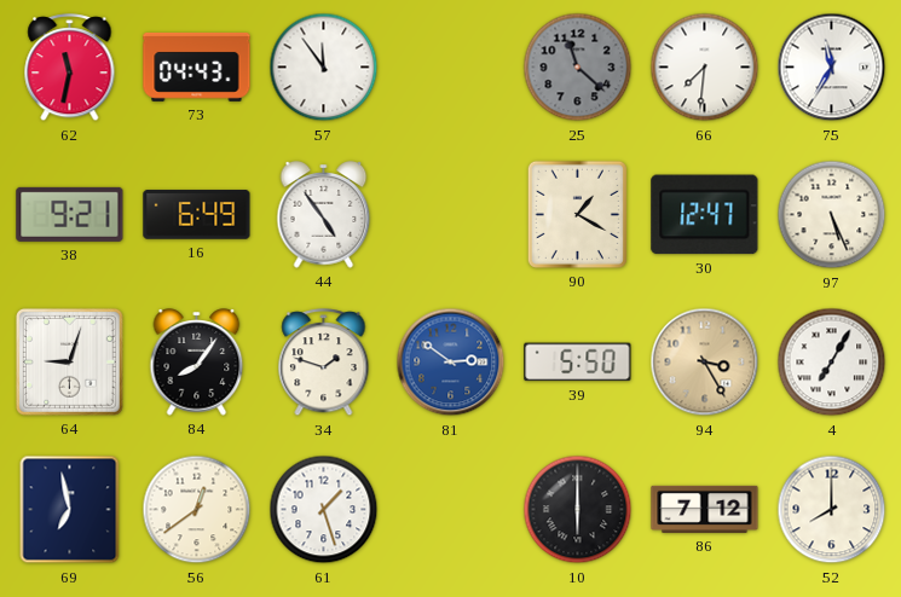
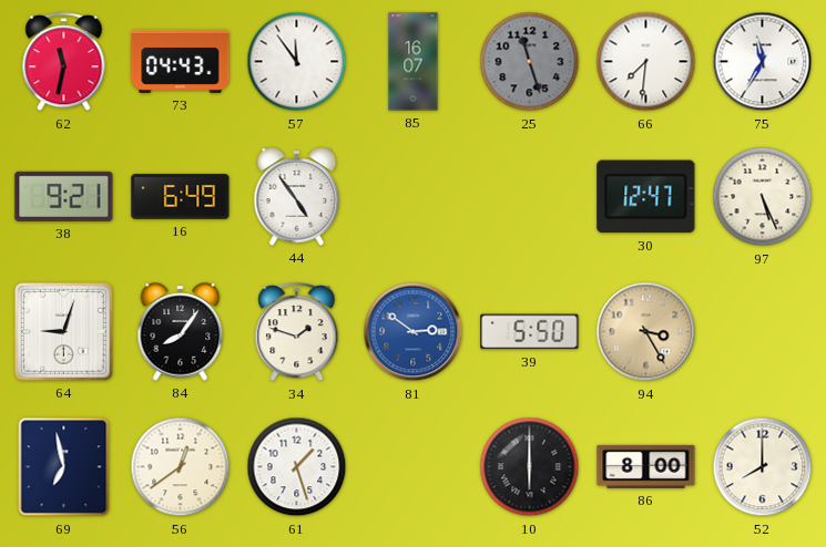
85: none -> 16:07
25: 11:22 -> 11:27
90: 1:20 -> none
4: 7:05 -> none
86: 7:12 -> 8:00
